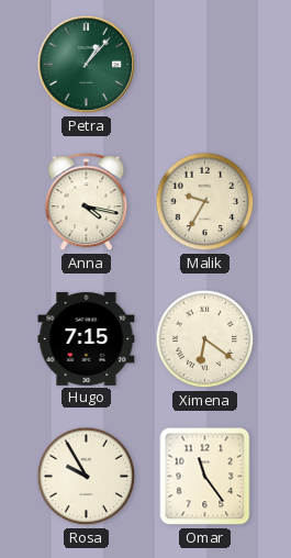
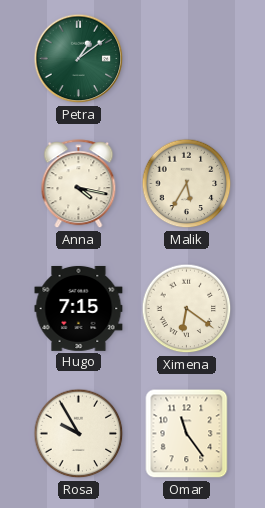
Petra: 1:07 -> 1:09
Malik: 9:35 -> 5:35
